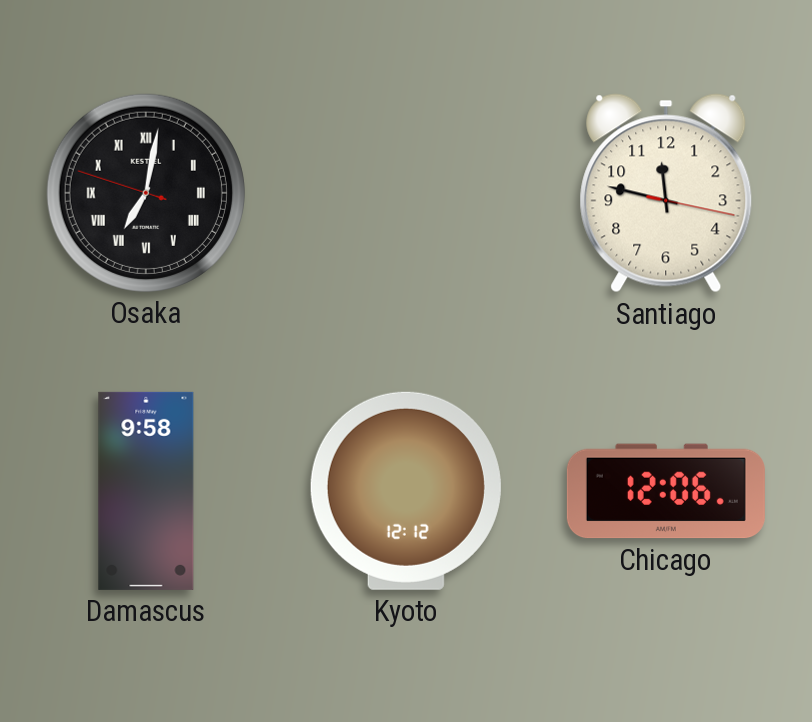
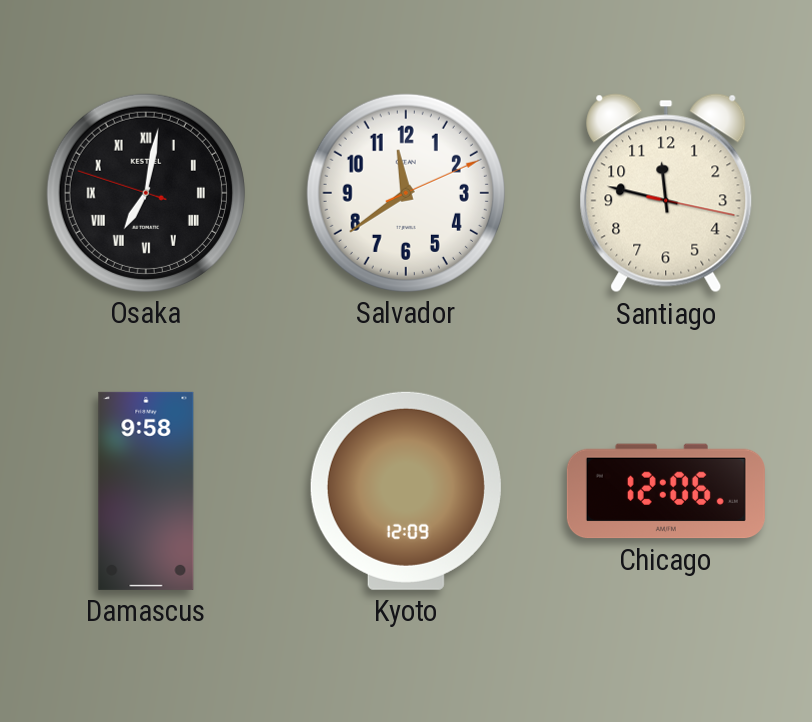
Salvador: none -> 11:39
Kyoto: 12:12 -> 12:09
